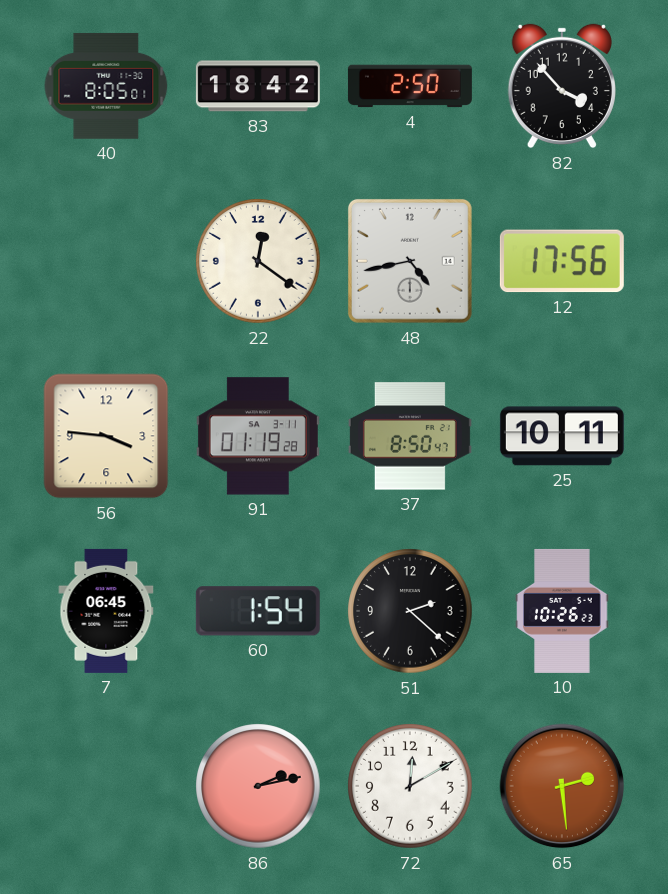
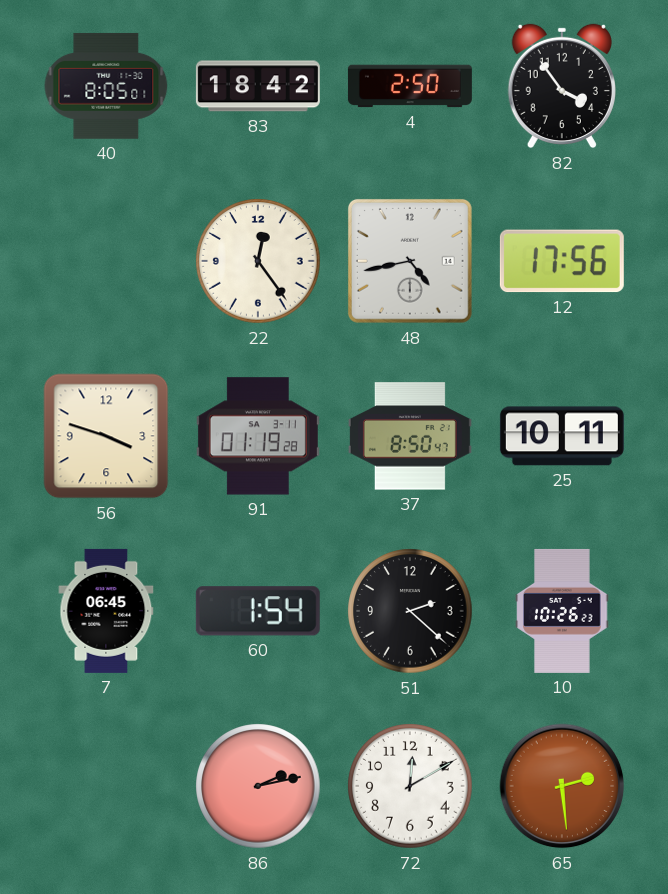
82: 3:53 -> 3:54
22: 12:21 -> 12:24
56: 3:46 -> 3:48
